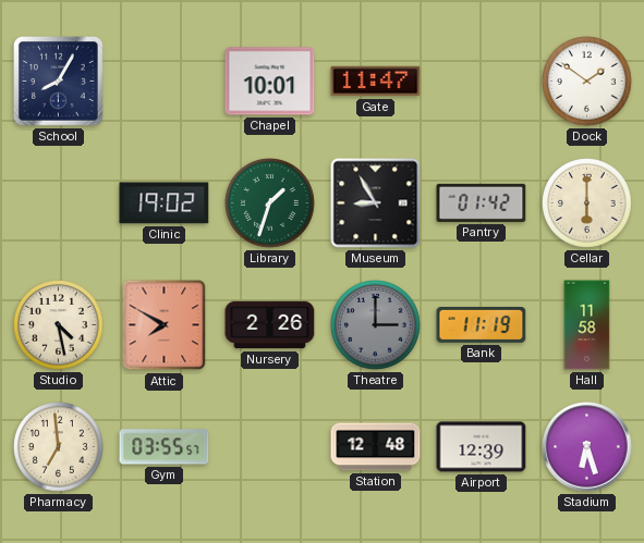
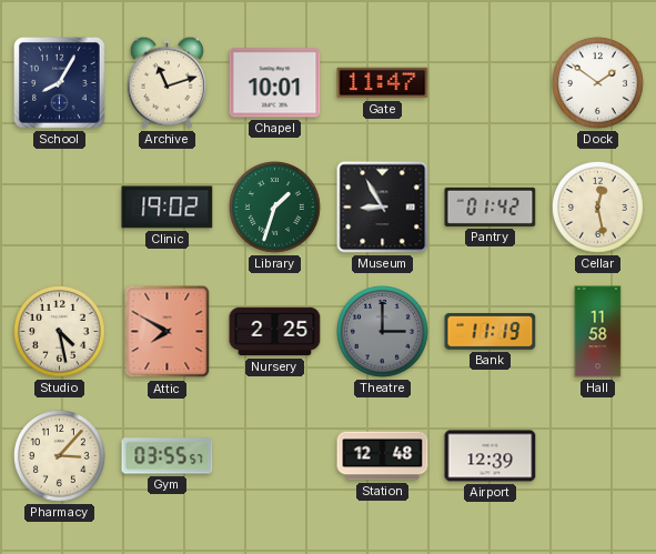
Archive: none -> 11:12
Cellar: 6:00 -> 12:28
Nursery: 2:26 -> 2:25
Pharmacy: 6:59 -> 3:07
Stadium: 6:27 -> none
